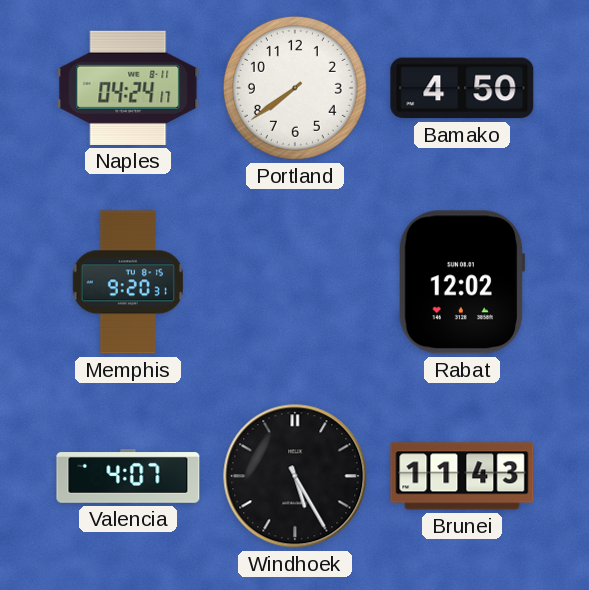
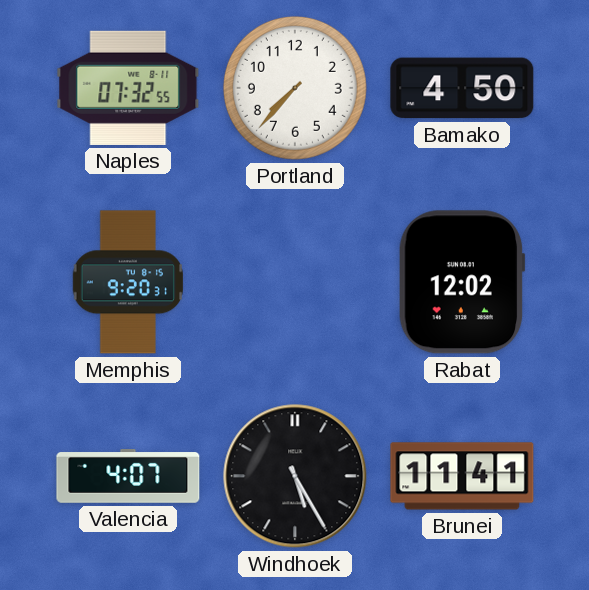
Naples: 04:24 -> 07:32
Portland: 7:39 -> 7:37
Brunei: 11:43 -> 11:41
